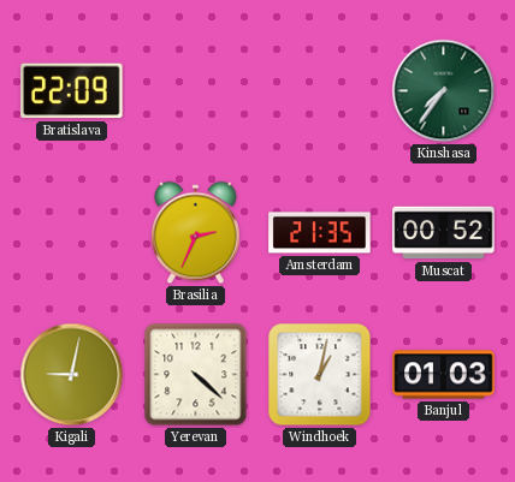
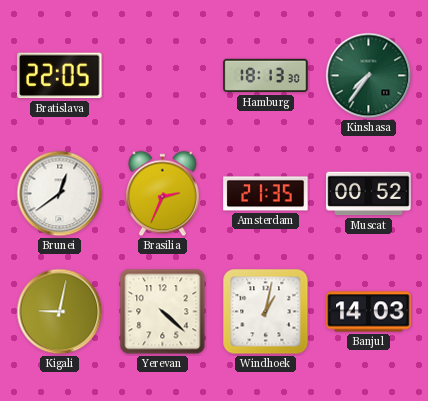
Bratislava: 22:09 -> 22:05
Hamburg: none -> 18:13
Brunei: none -> 12:39
Banjul: 01:03 -> 14:03
